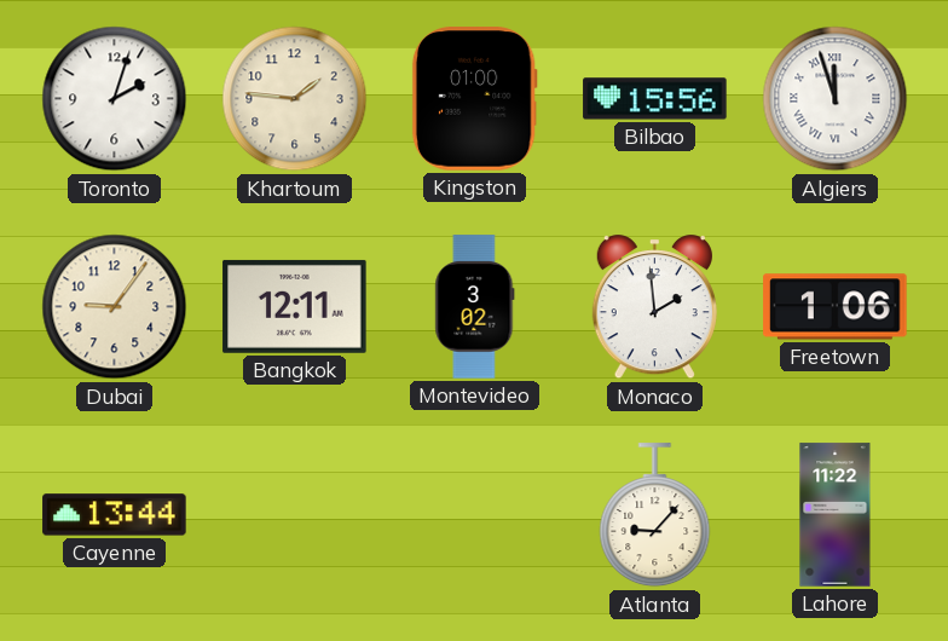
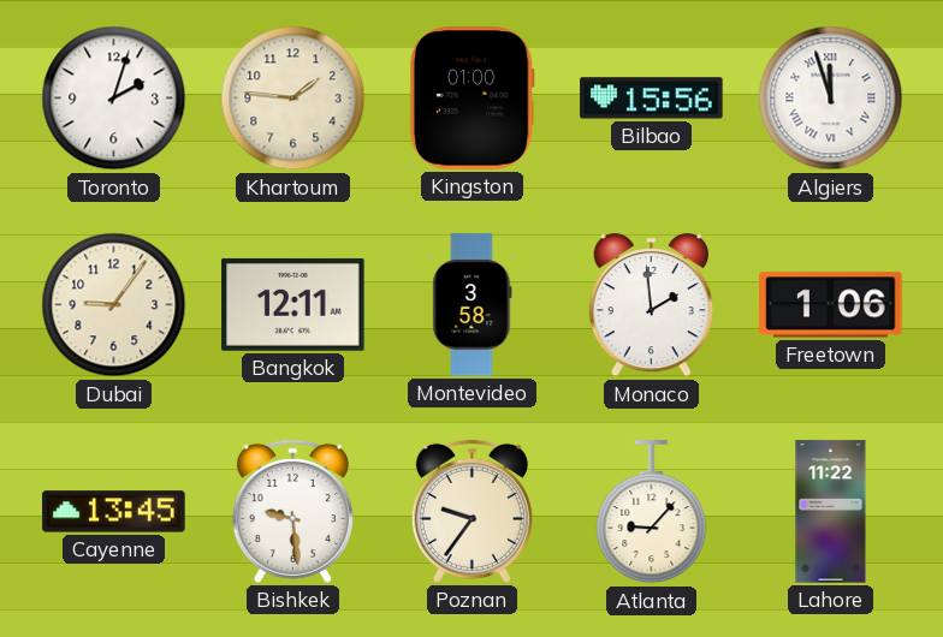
Montevideo: 3:02 -> 3:58
Cayenne: 13:44 -> 13:45
Bishkek: none -> 9:29
Poznan: none -> 9:36
